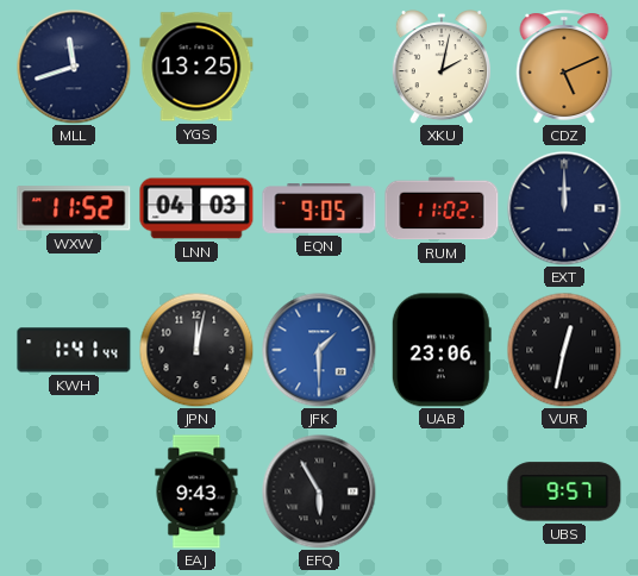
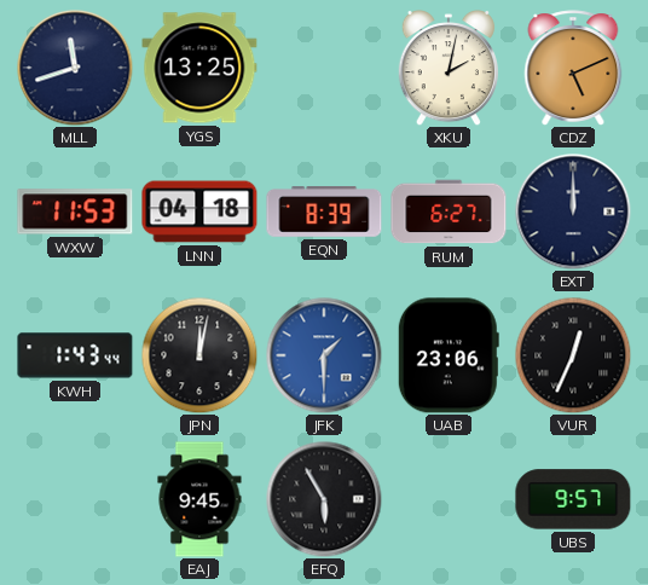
WXW: 11:52 -> 11:53
LNN: 04:03 -> 04:18
EQN: 9:05 -> 8:39
RUM: 11:02 -> 6:27
KWH: 1:41 -> 1:43
VUR: 12:32 -> 12:34
EAJ: 9:43 -> 9:45
